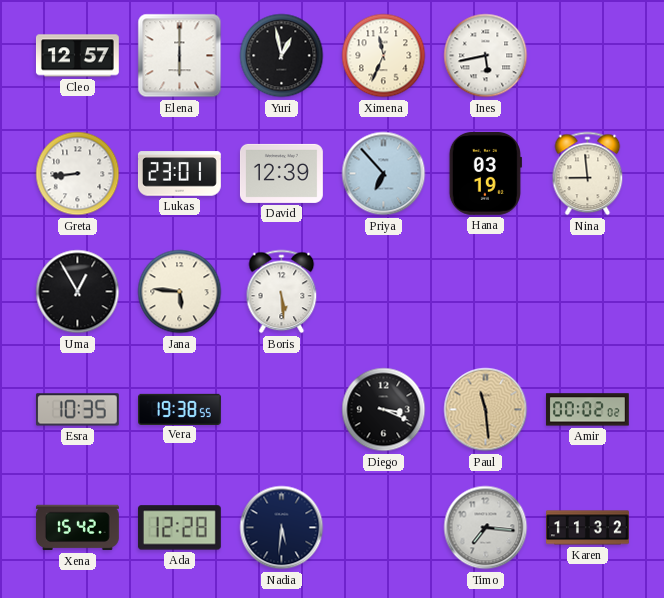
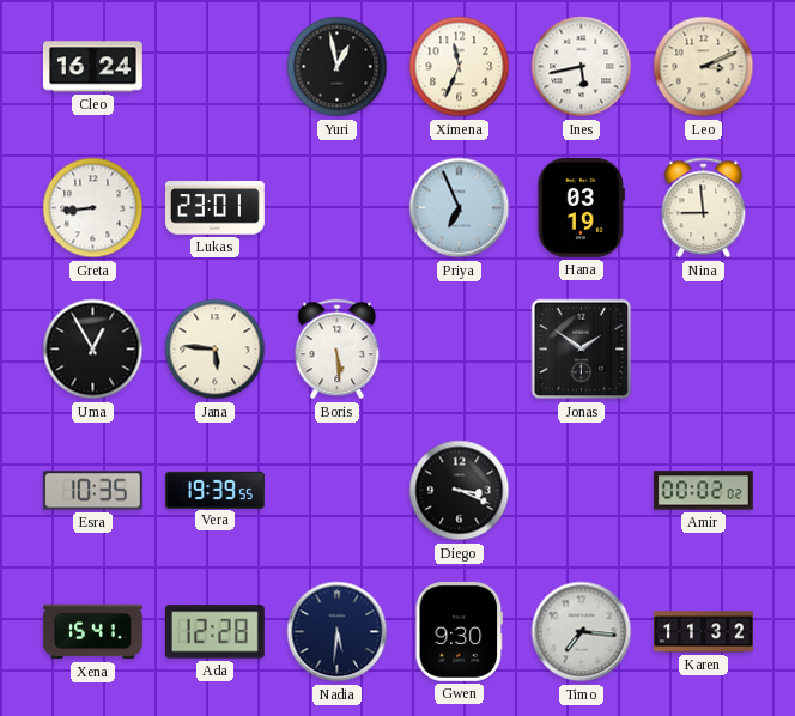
Cleo: 12:57 -> 16:24
Elena: 6:00 -> none
Leo: none -> 3:11
David: 12:39 -> none
Priya: 6:53 -> 6:56
Jonas: none -> 1:51
Vera: 19:38 -> 19:39
Paul: 11:29 -> none
Xena: 15:42 -> 15:41
Gwen: none -> 9:30
